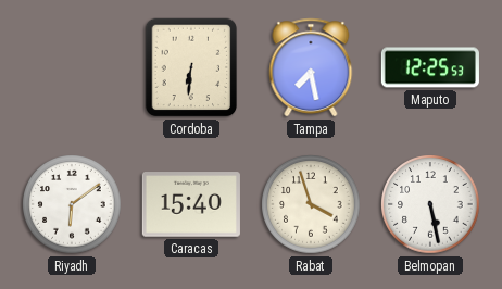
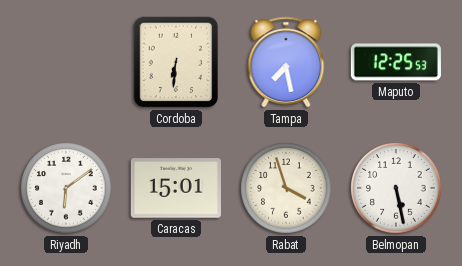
Caracas: 15:40 -> 15:01
